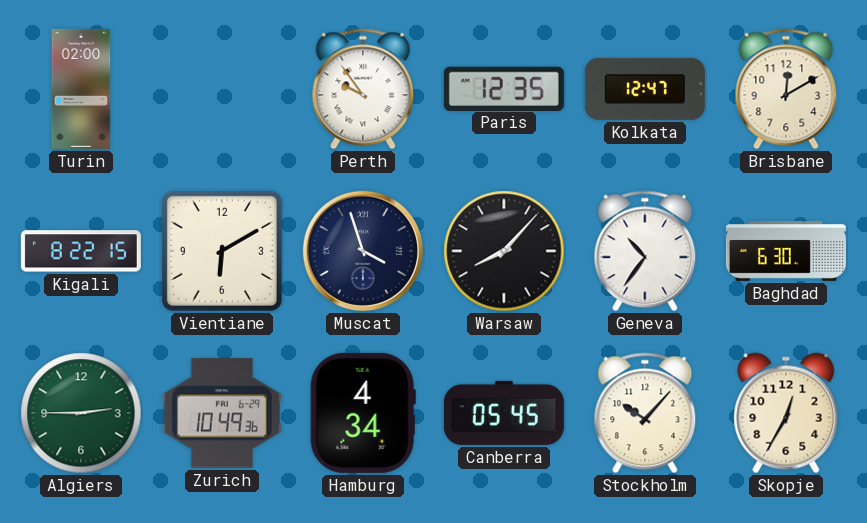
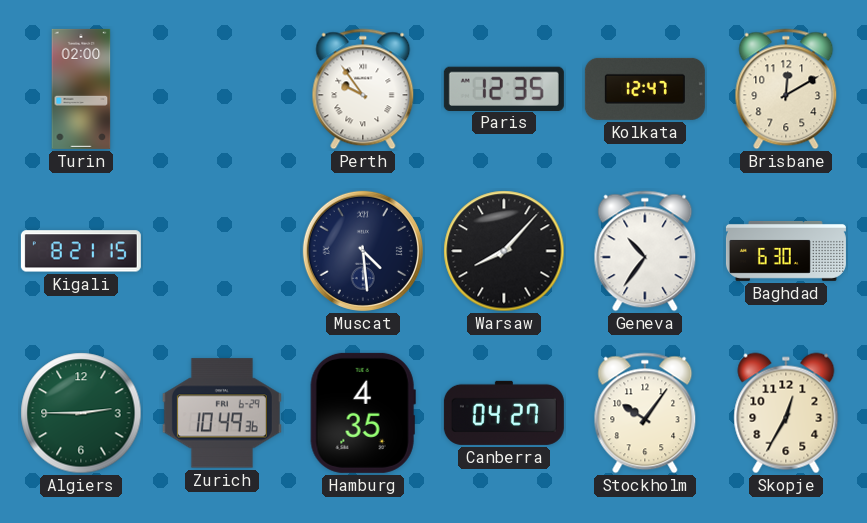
Kigali: 8:22 -> 8:21
Vientiane: 6:10 -> none
Muscat: 3:57 -> 4:29
Hamburg: 4:34 -> 4:35
Canberra: 05:45 -> 04:27
Stockholm: 10:07 -> 10:06
